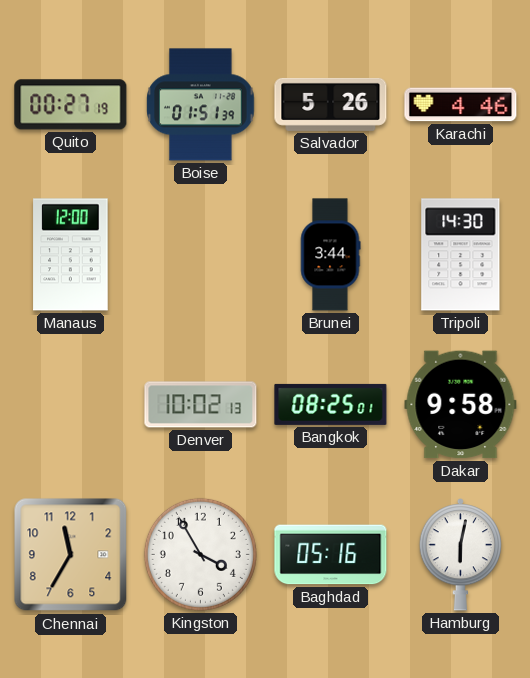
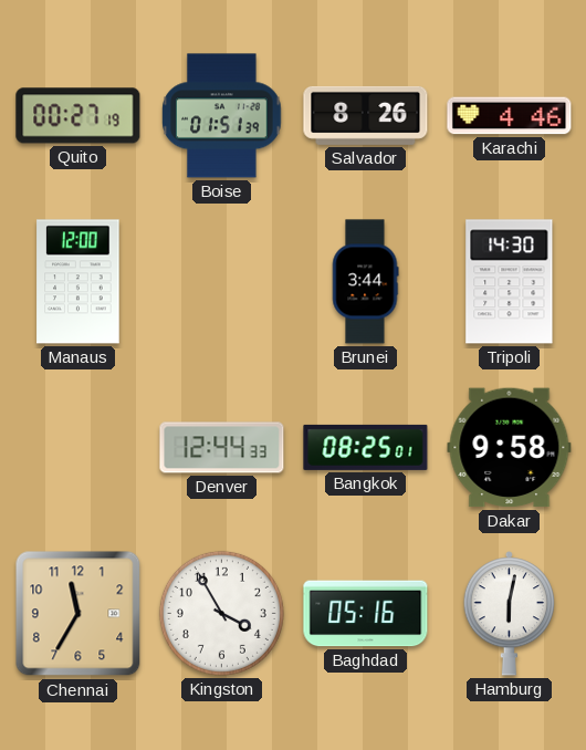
Salvador: 5:26 -> 8:26
Denver: 10:02 -> 12:44
